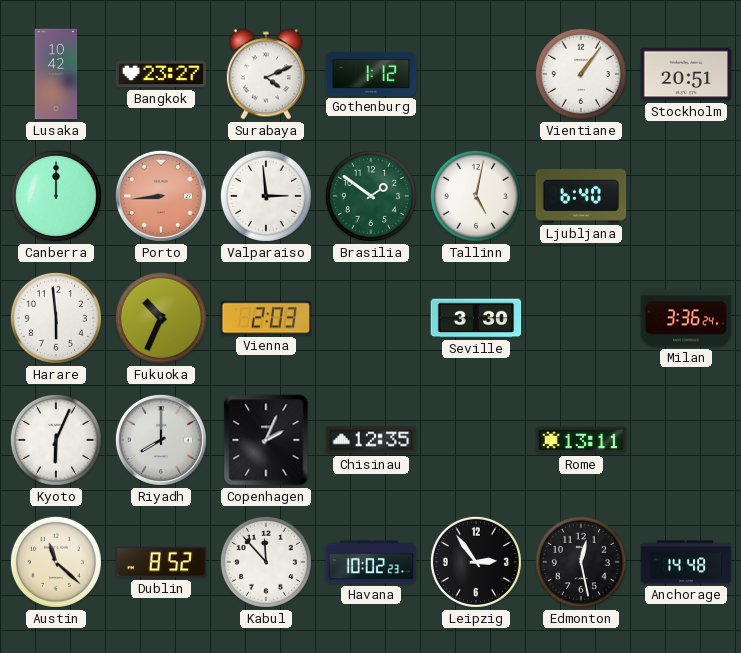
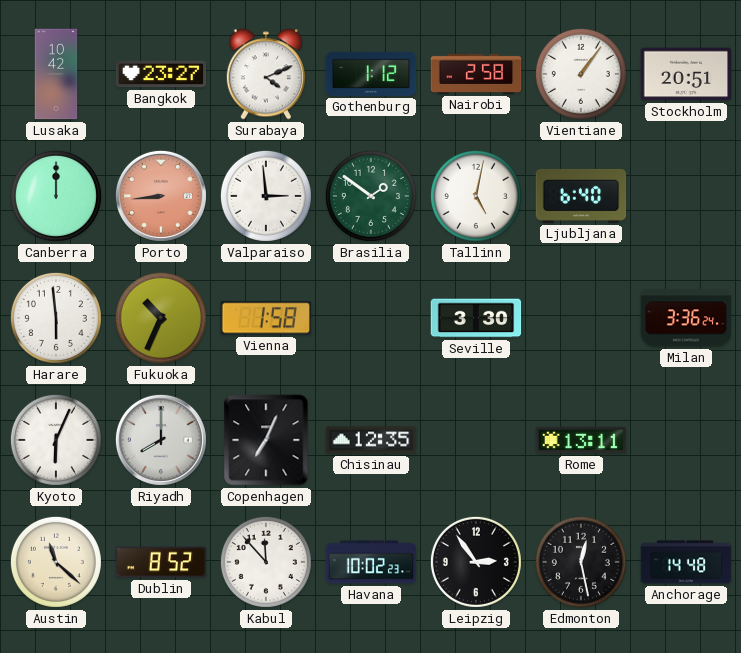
Nairobi: none -> 2:58
Vienna: 2:03 -> 1:58
Copenhagen: 2:04 -> 7:04
